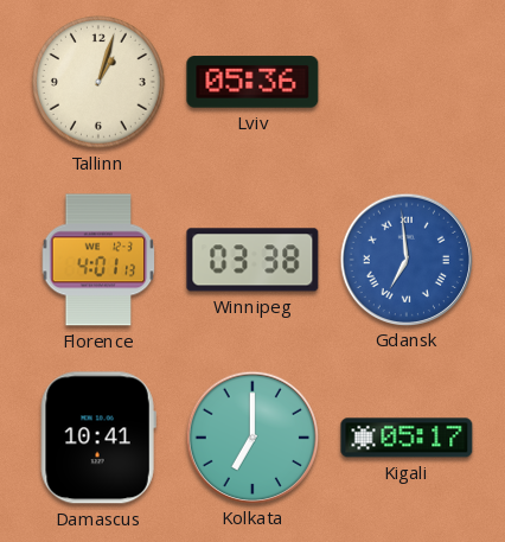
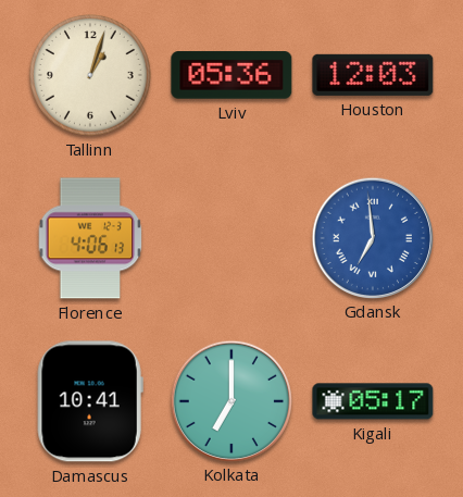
Houston: none -> 12:03
Florence: 4:01 -> 4:06
Winnipeg: 03:38 -> none
